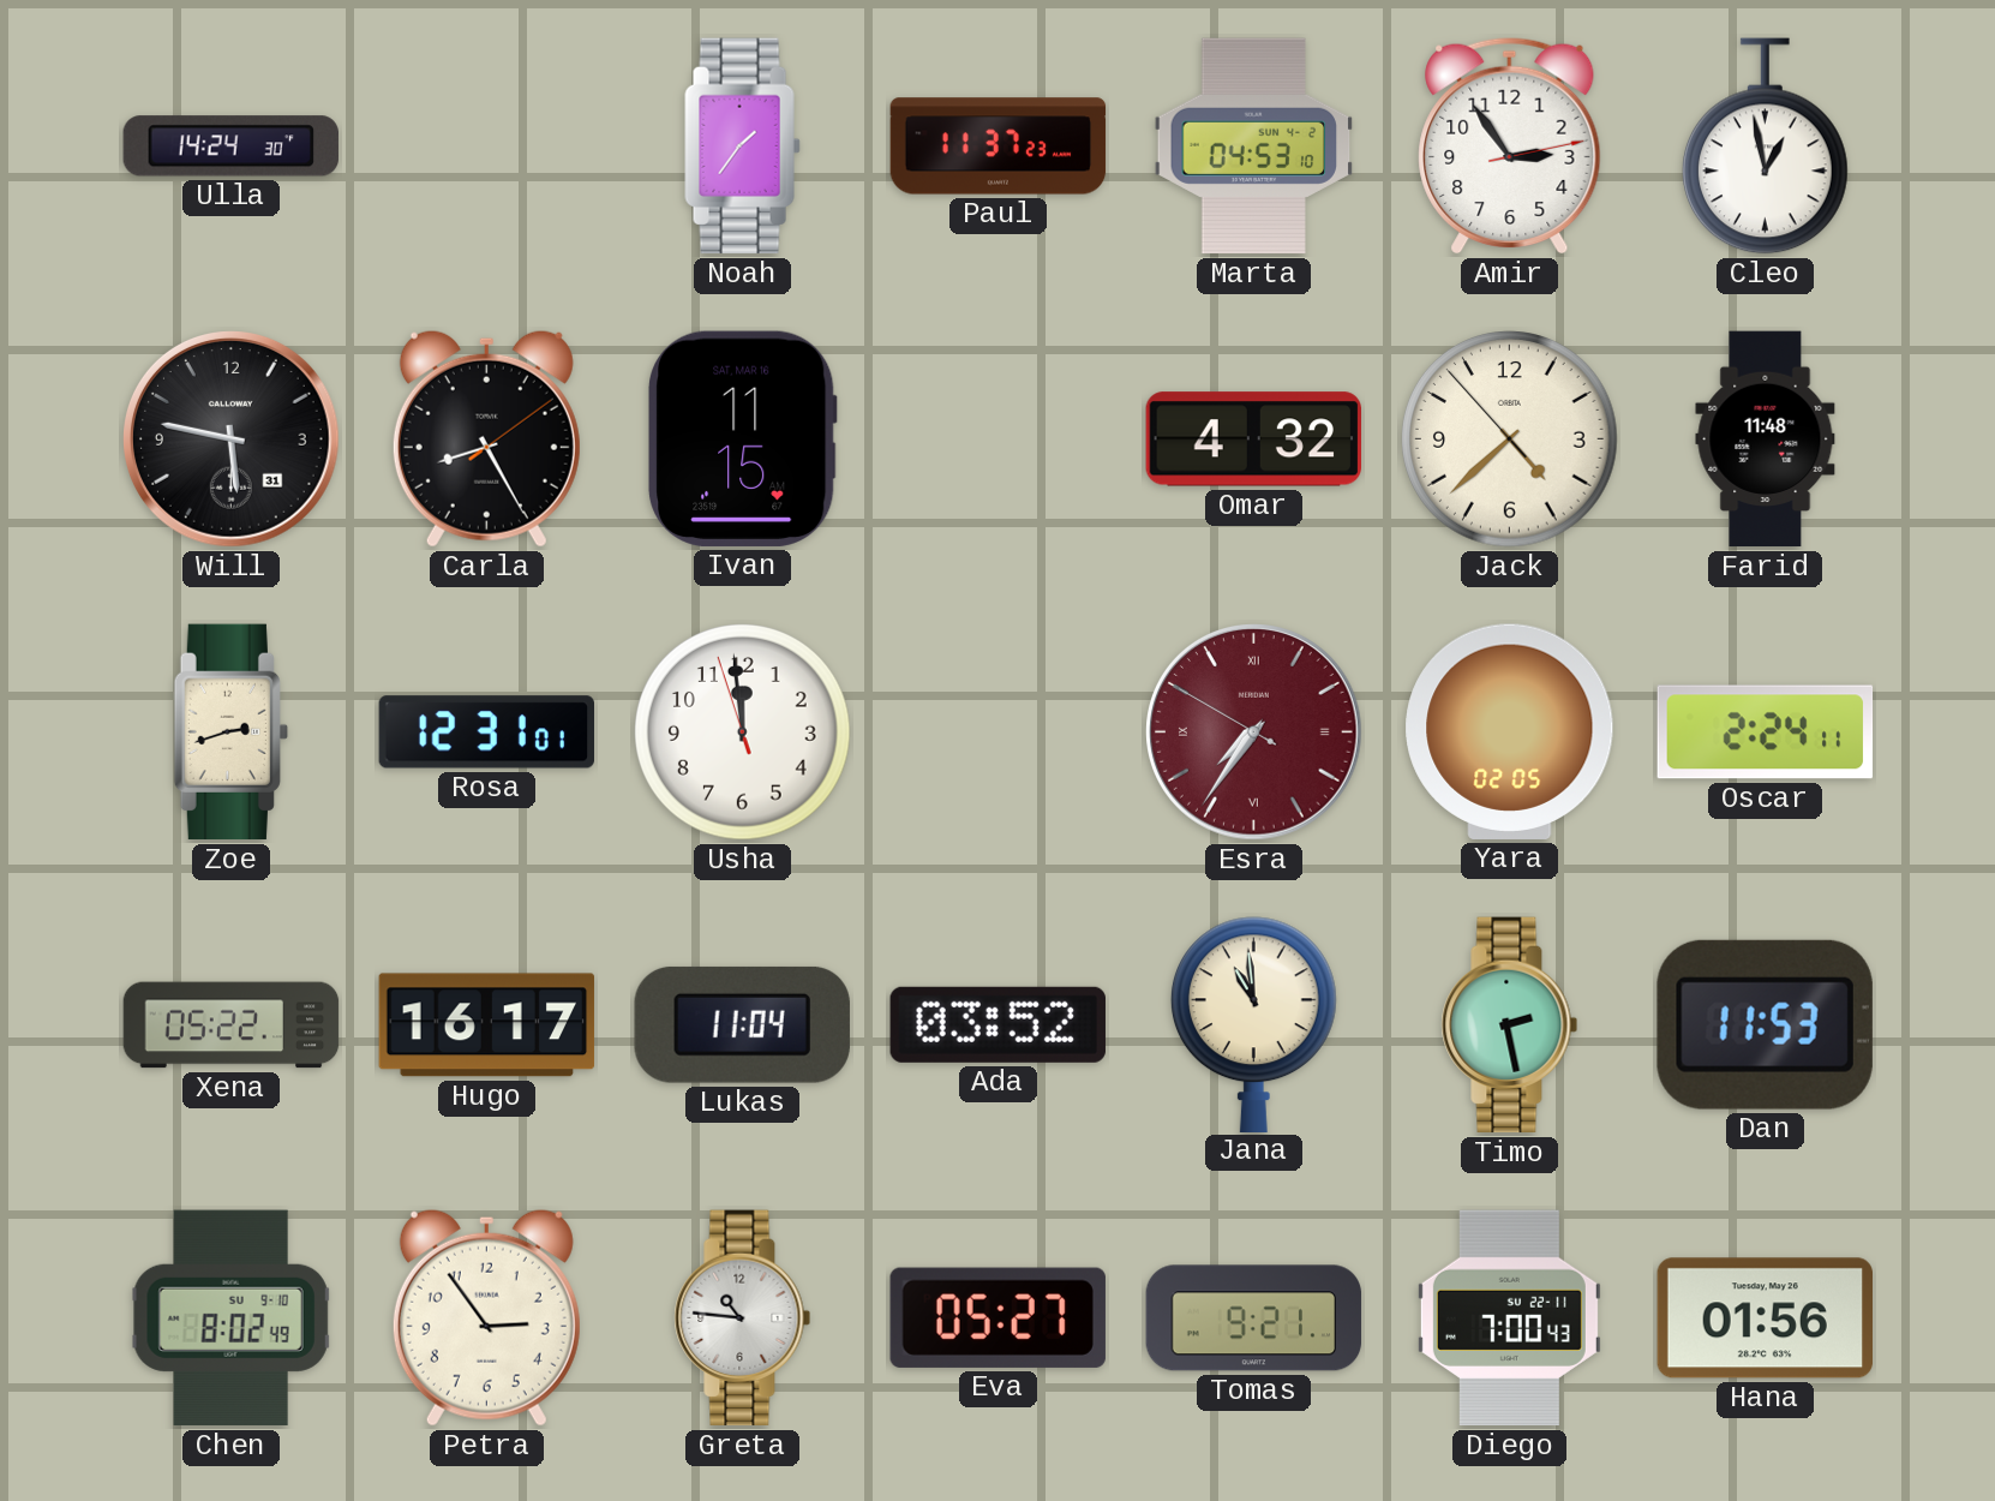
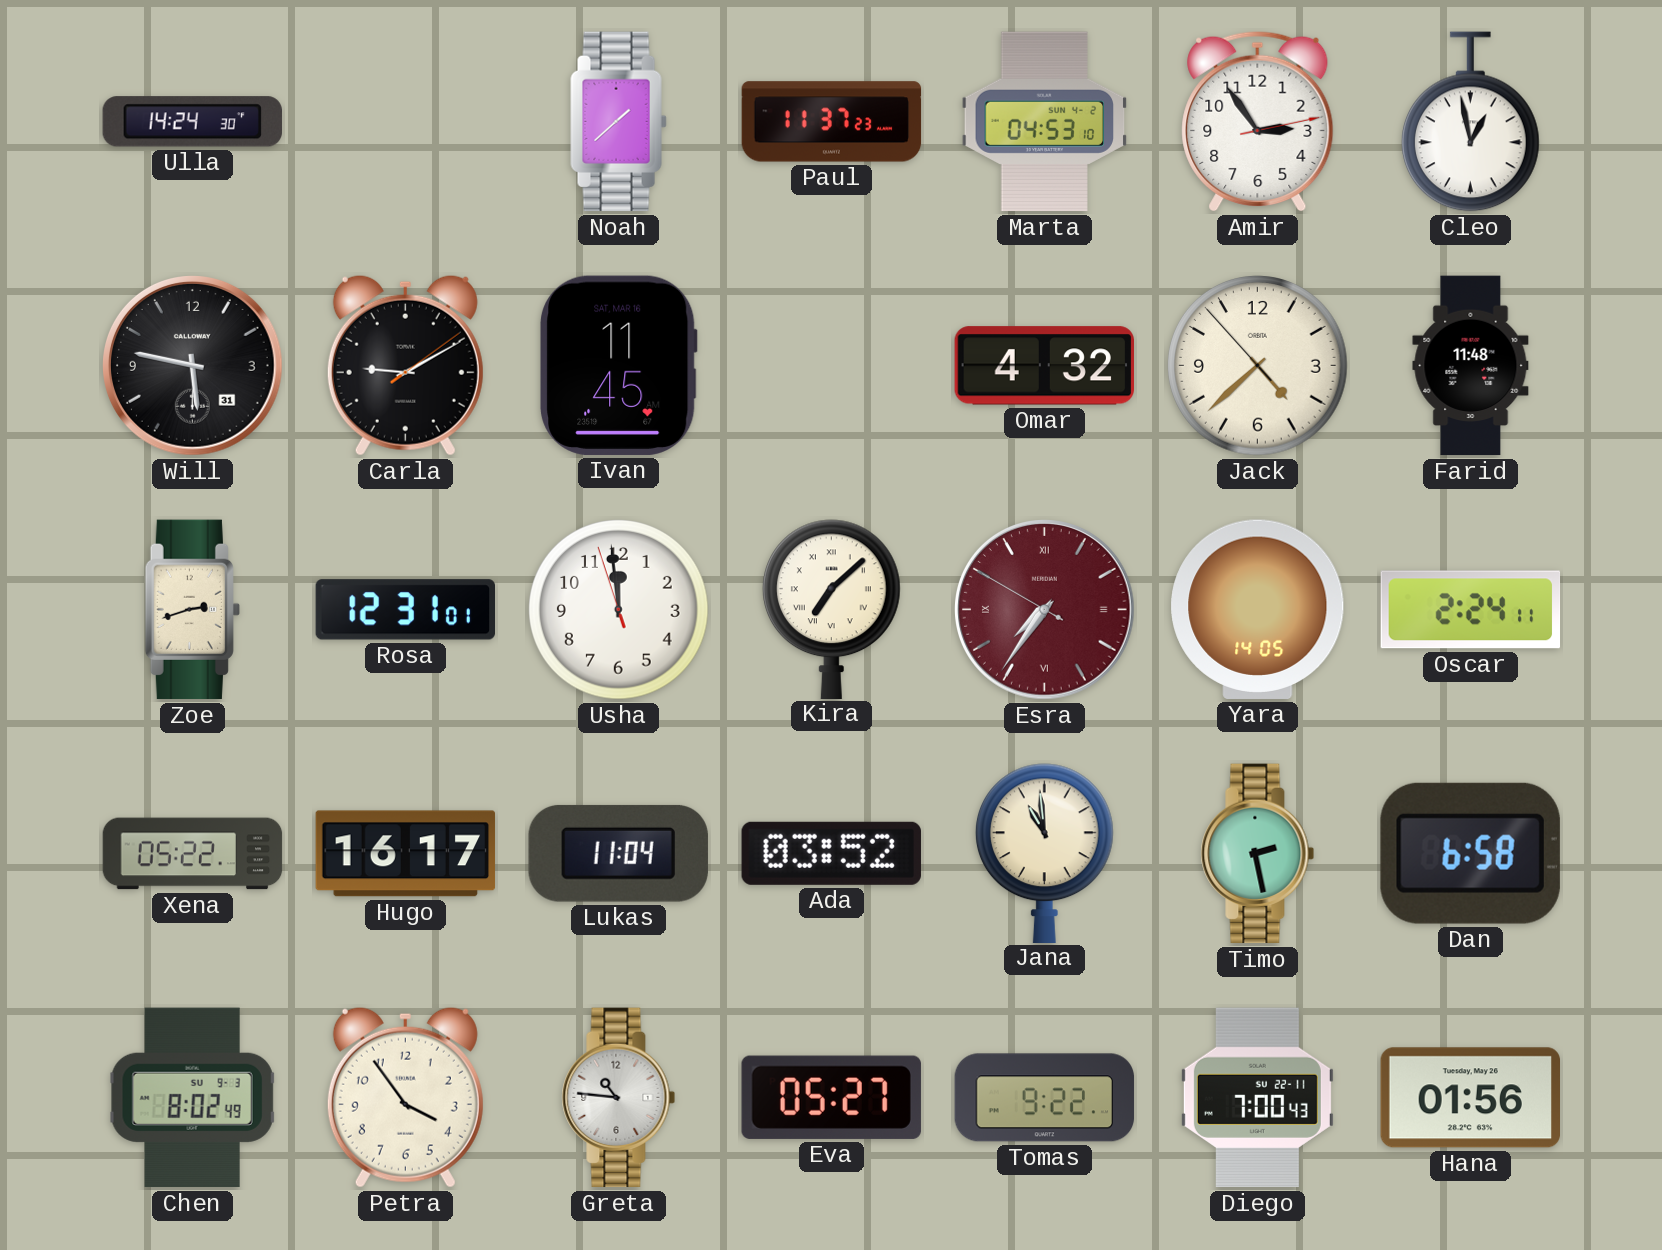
Noah: 1:36 -> 1:38
Carla: 8:25 -> 9:10
Ivan: 11:15 -> 11:45
Kira: none -> 7:08
Yara: 02:05 -> 14:05
Dan: 11:53 -> 6:58
Chen date: SU 9-10 -> SU 9-3
Petra: 2:54 -> 3:54
Tomas: 9:21 -> 9:22
